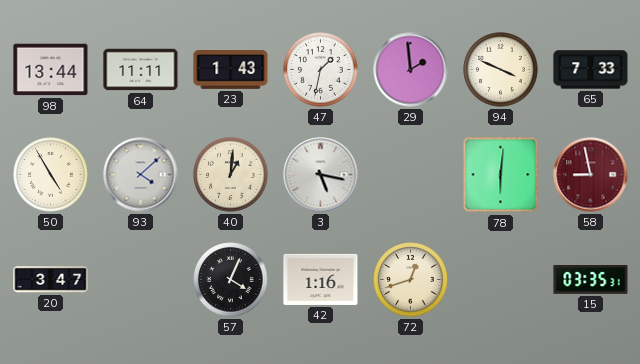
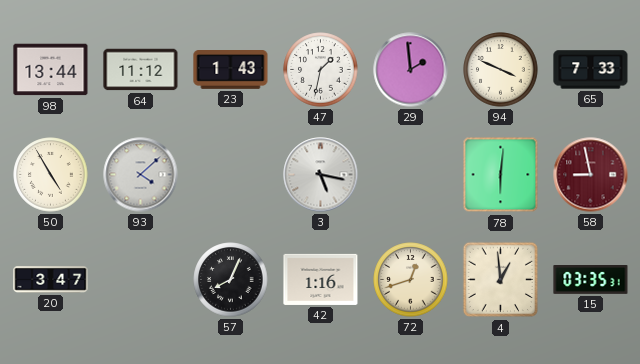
64: 11:11 -> 11:12
40: 1:01 -> none
57: 4:04 -> 8:04
4: none -> 12:59
